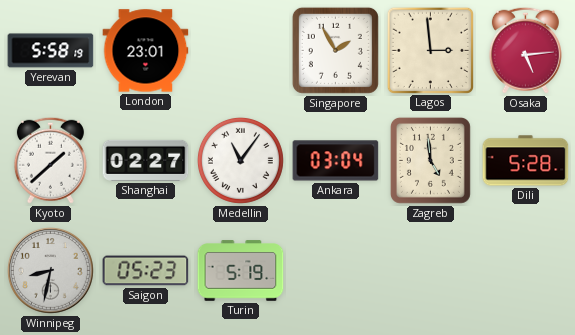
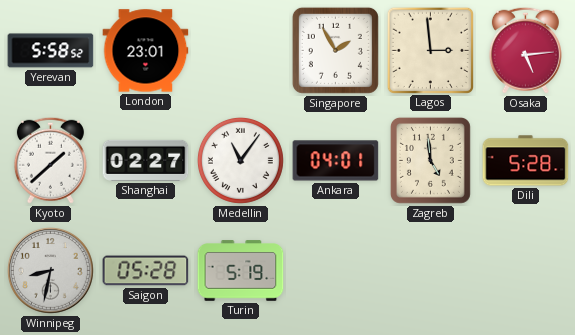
Yerevan: 5:58:19 -> 5:58:52
Ankara: 03:04 -> 04:01
Saigon: 05:23 -> 05:28
